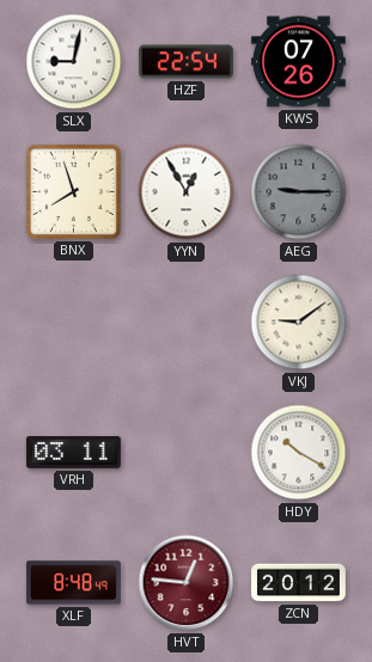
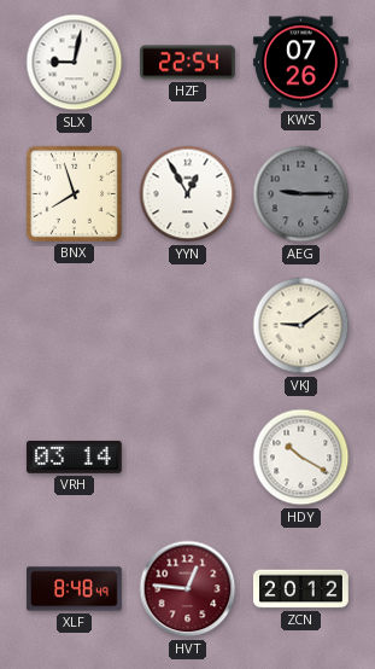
VRH: 03:11 -> 03:14
